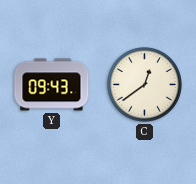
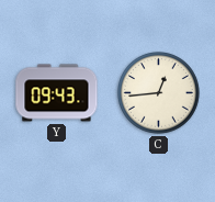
C: 12:39 -> 12:44
